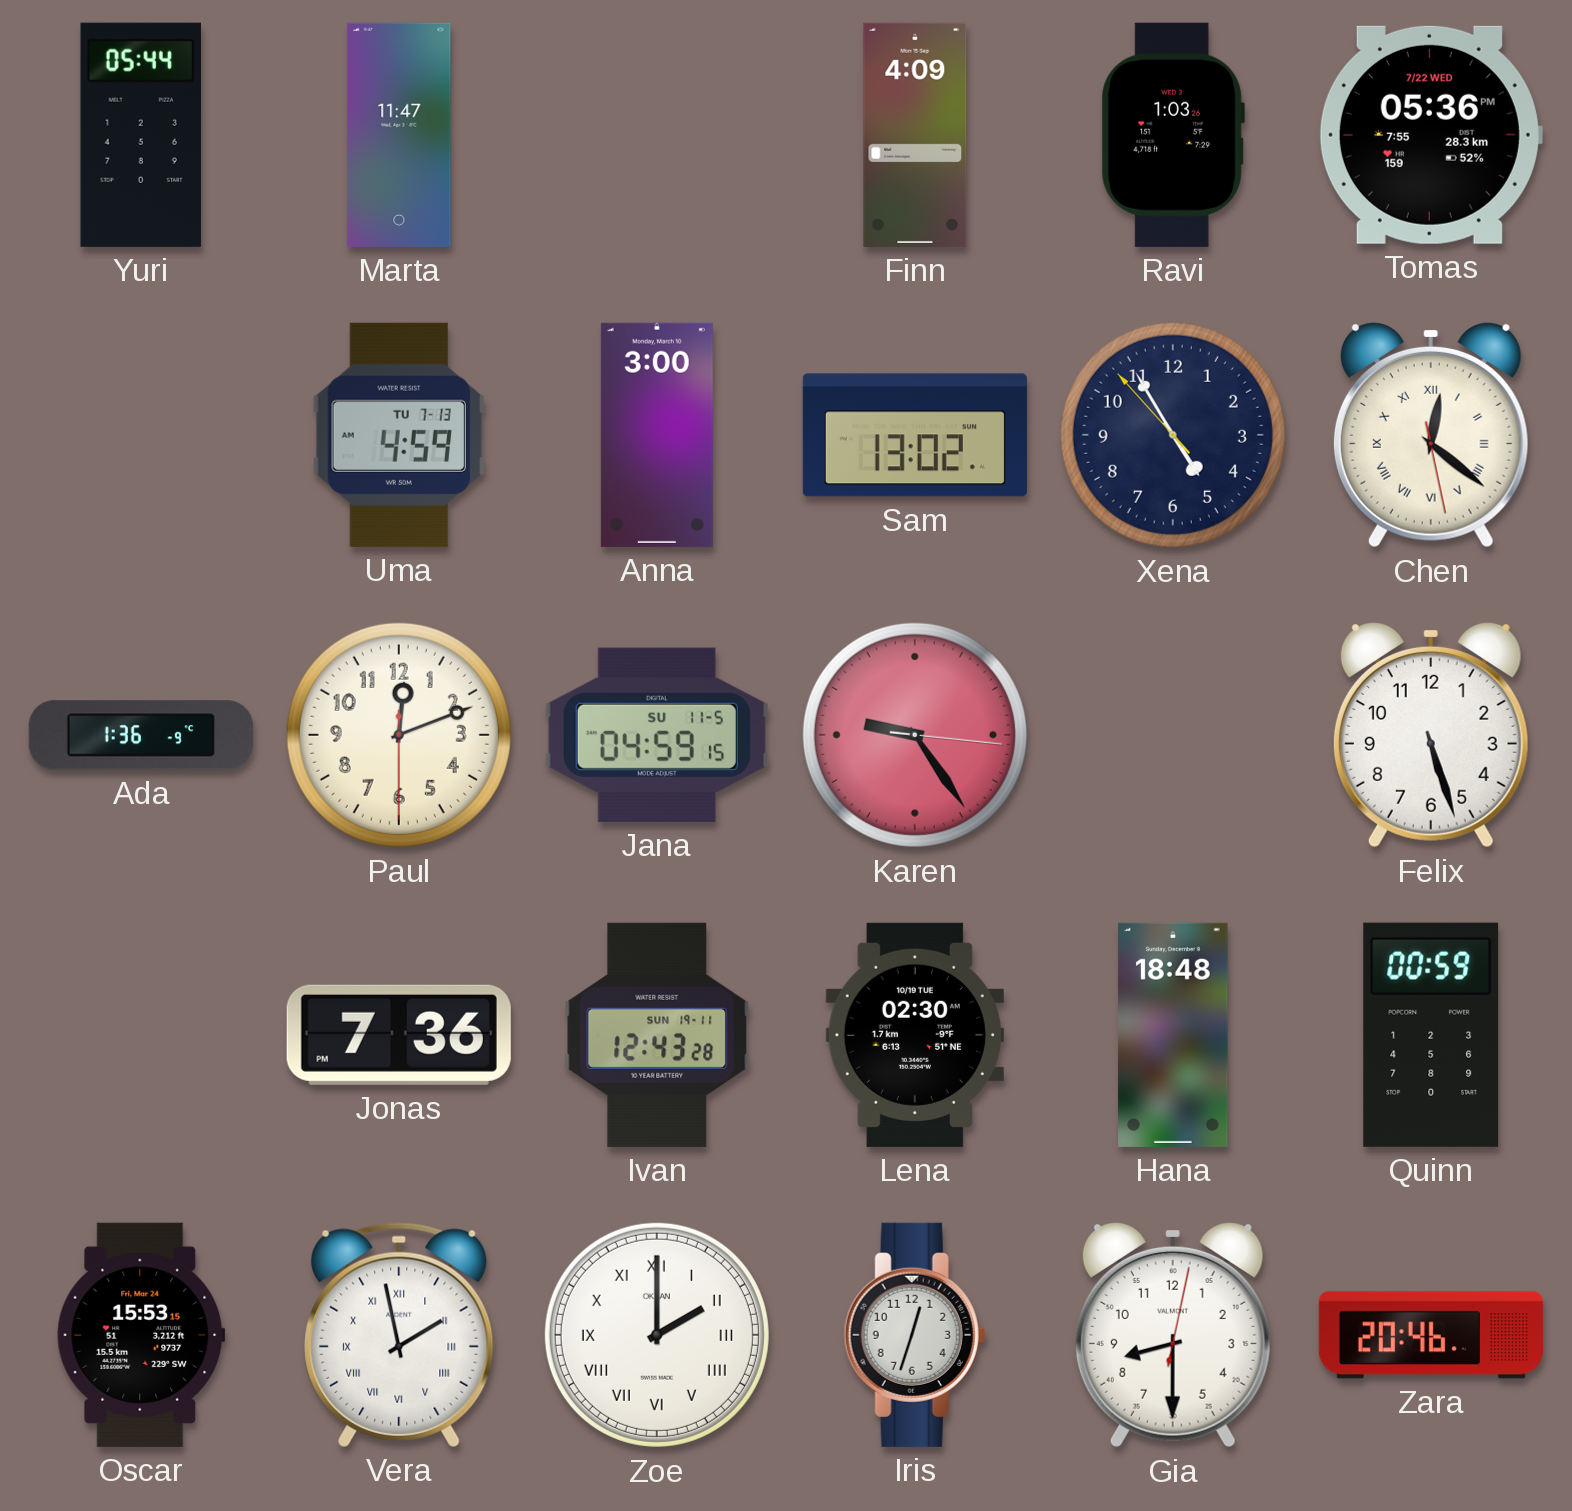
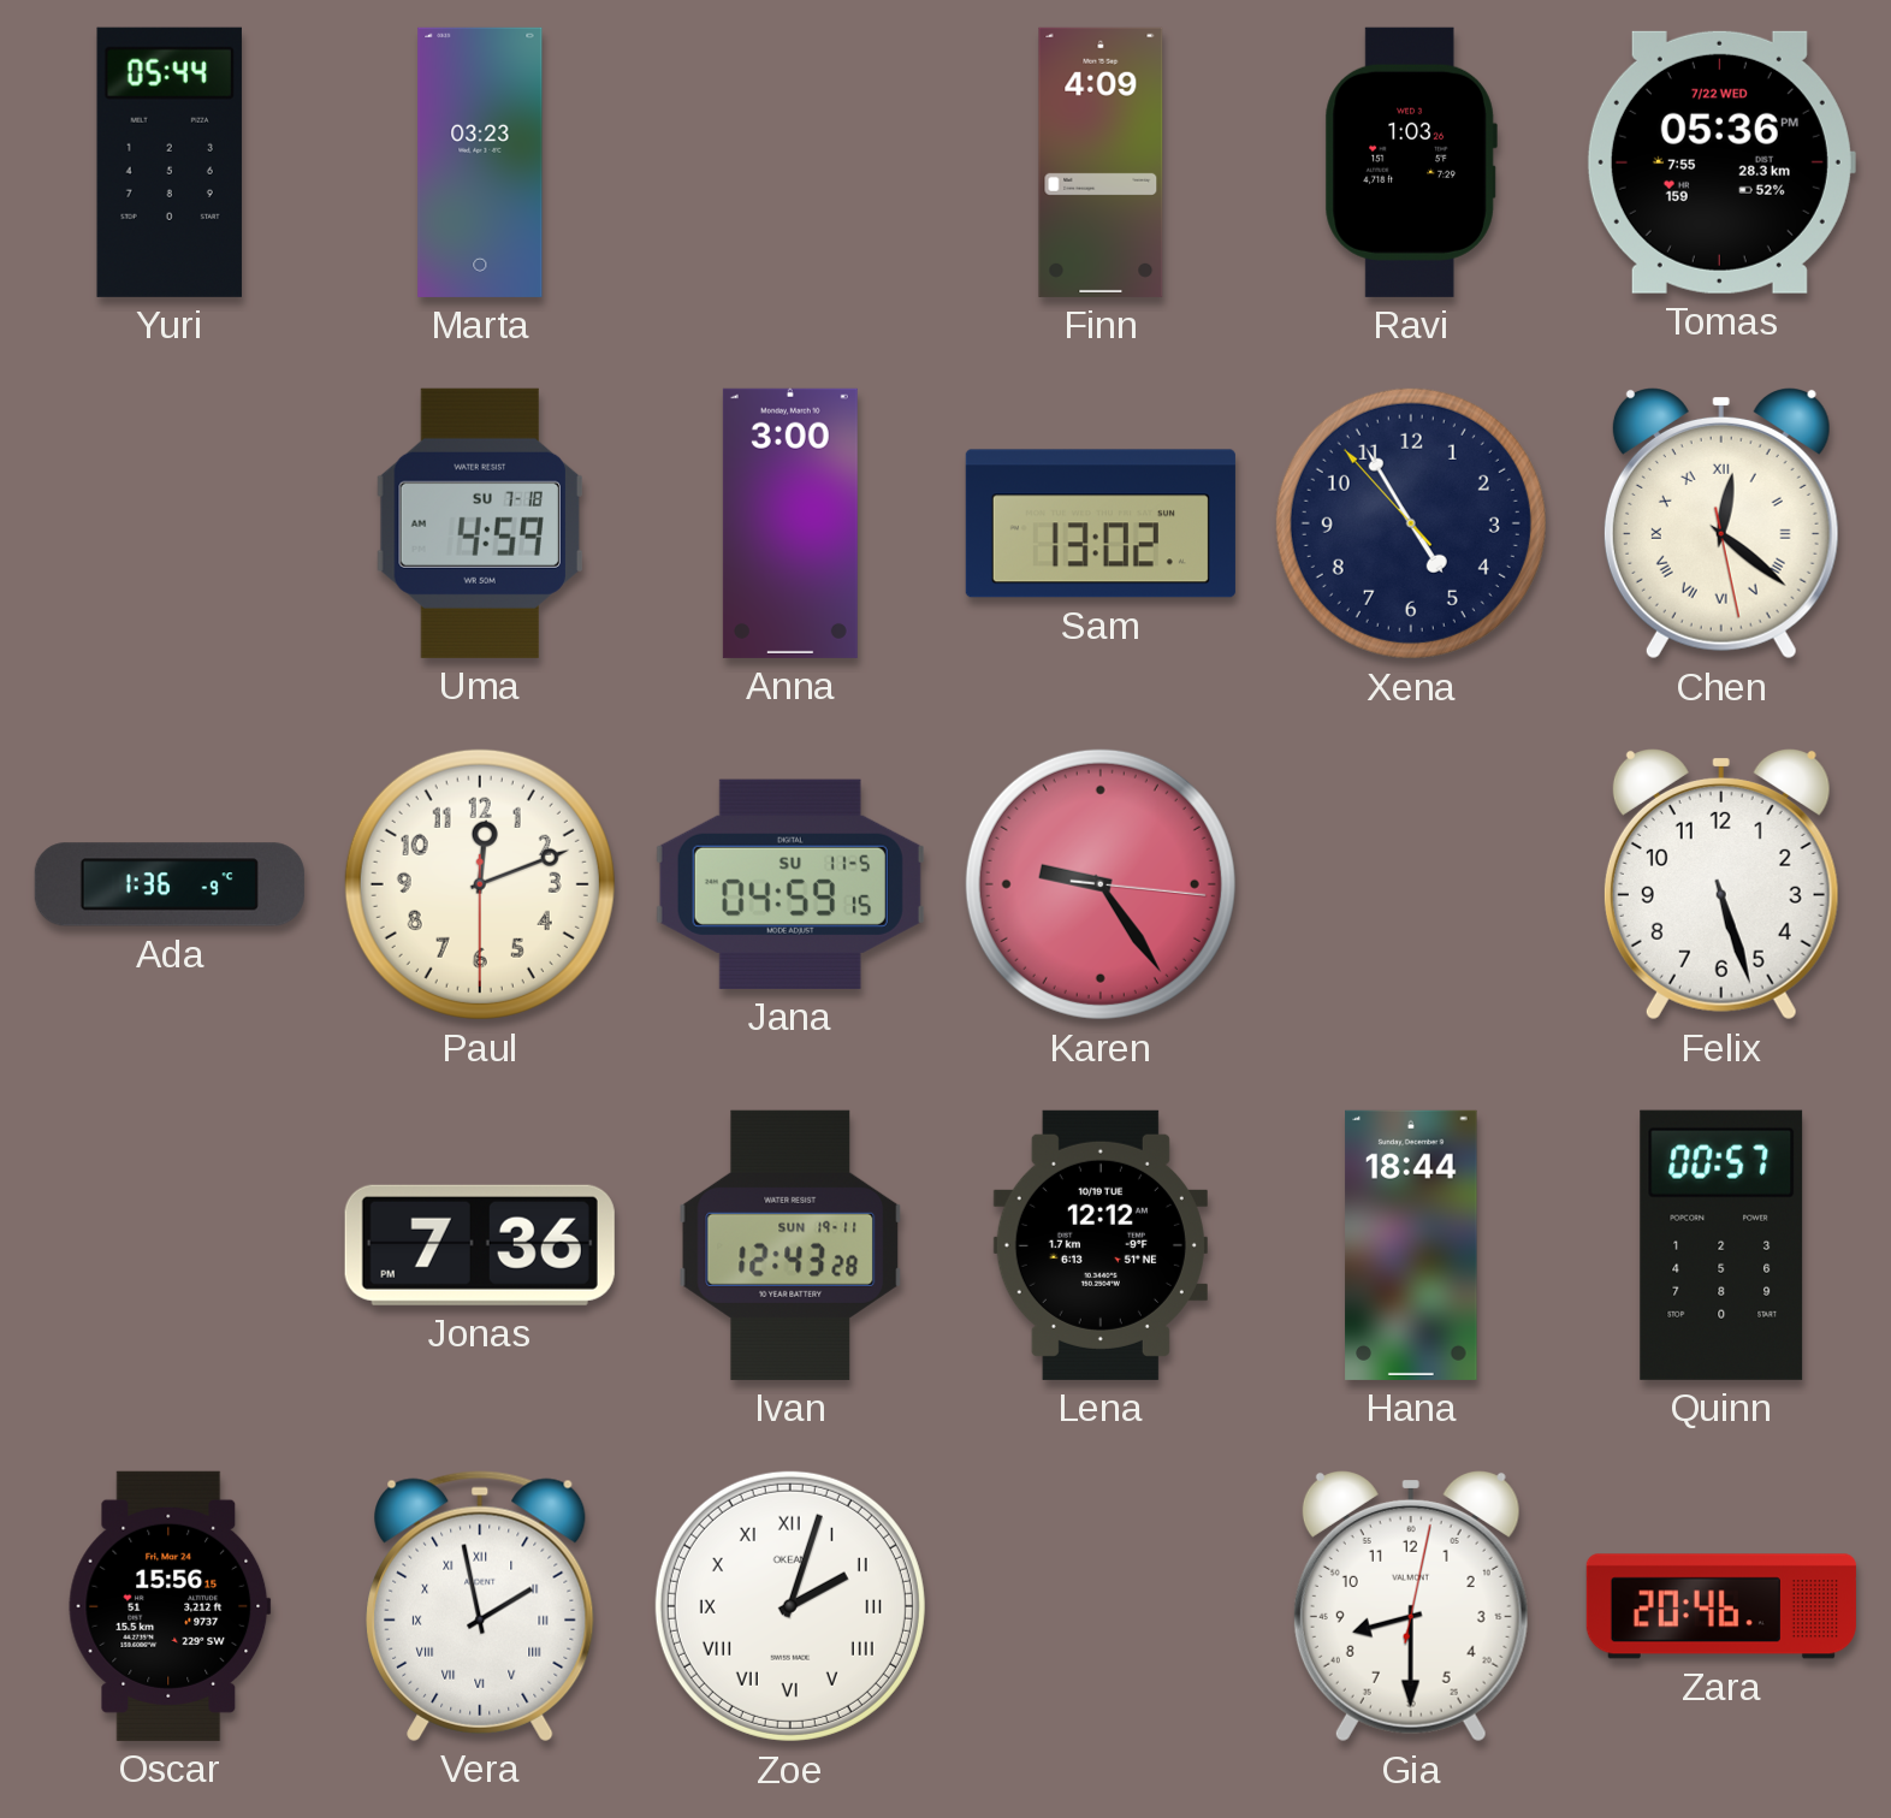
Marta: 11:47 -> 03:23
Uma date: TU 7-13 -> SU 7-18
Lena: 02:30 -> 12:12
Hana: 18:48 -> 18:44
Quinn: 00:59 -> 00:57
Oscar: 15:53 -> 15:56
Zoe: 2:00 -> 2:03
Iris: 12:33 -> none
